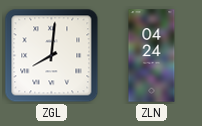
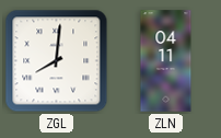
ZLN: 04:24 -> 04:11
